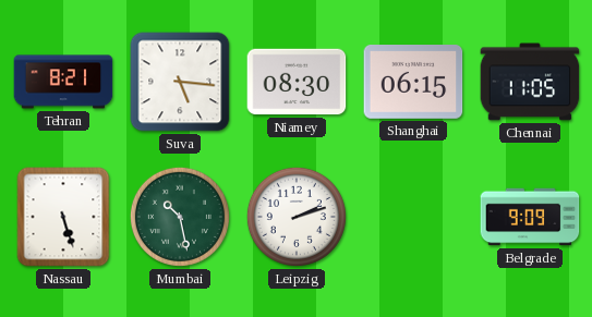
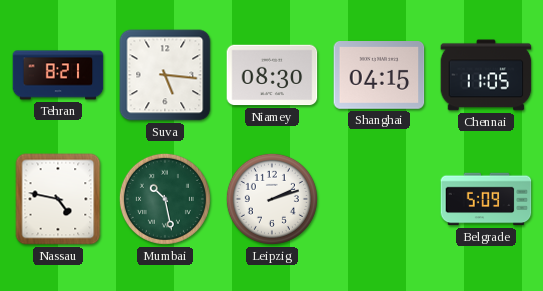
Shanghai: 06:15 -> 04:15
Nassau: 5:27 -> 4:47
Belgrade: 9:09 -> 5:09
